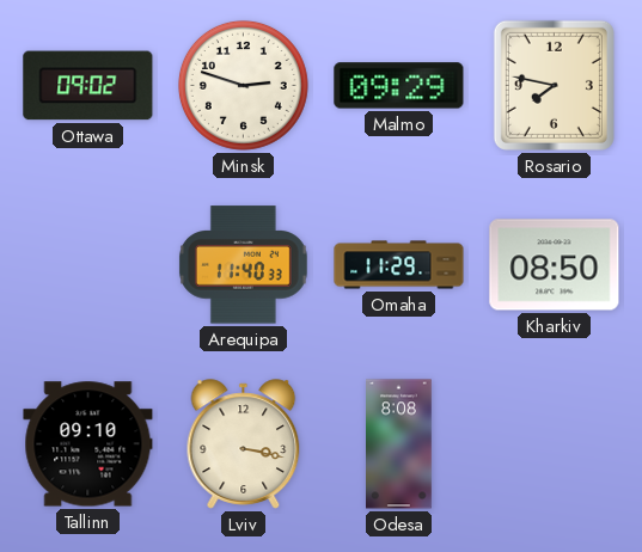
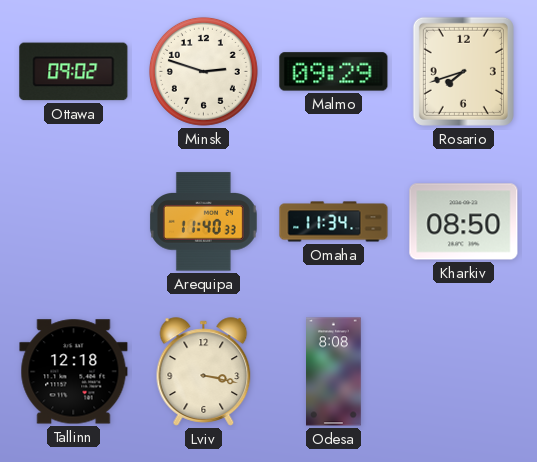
Rosario: 7:47 -> 7:42
Omaha: 11:29 -> 11:34
Tallinn: 09:10 -> 12:18
